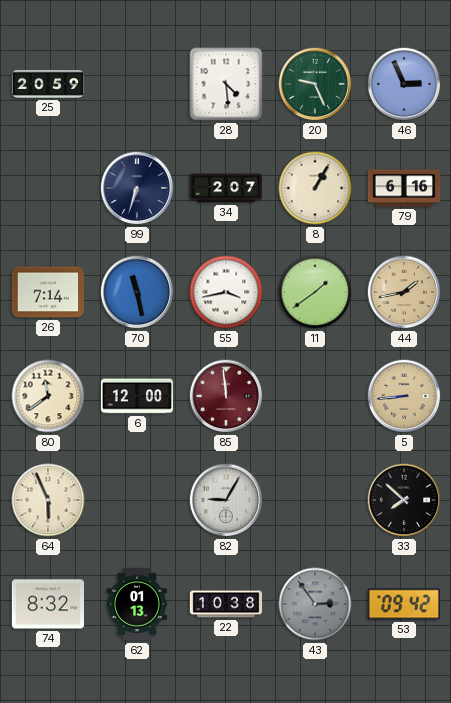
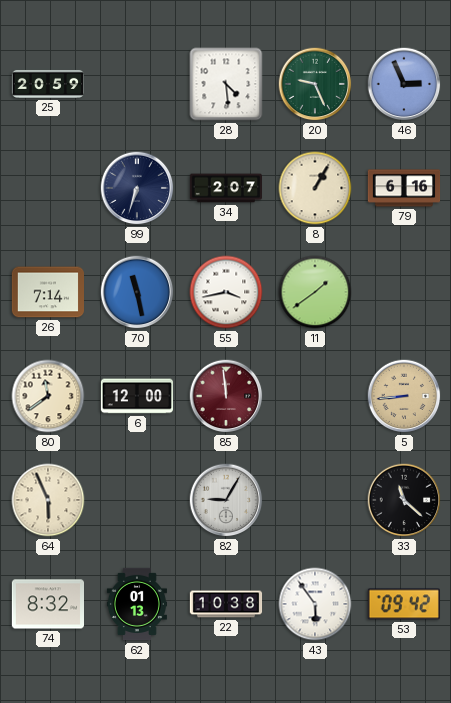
44: 1:43 -> none
33: 7:52 -> 11:22
43: 2:54 -> 5:54
43 dial: grey -> white
